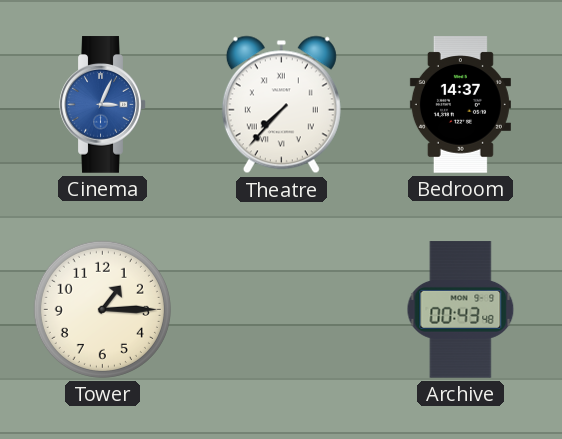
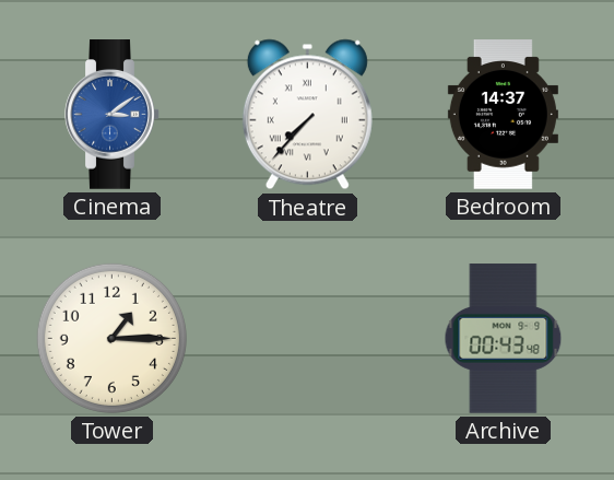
Cinema: 3:04 -> 3:09
